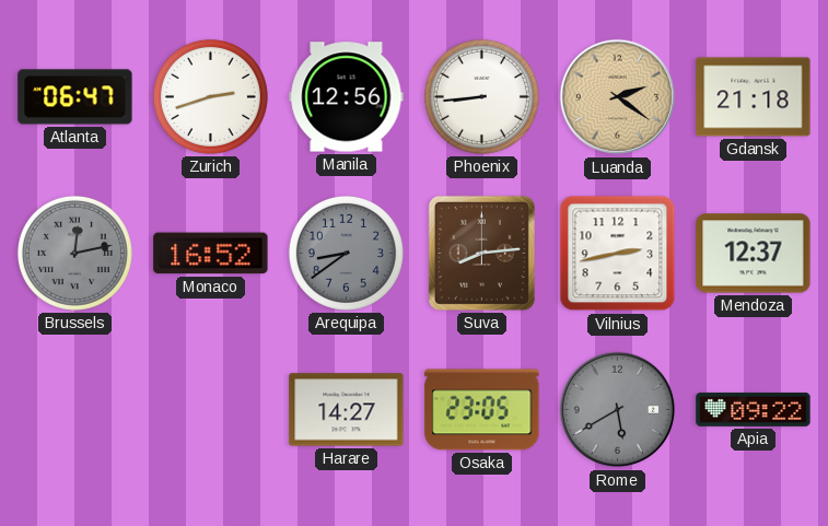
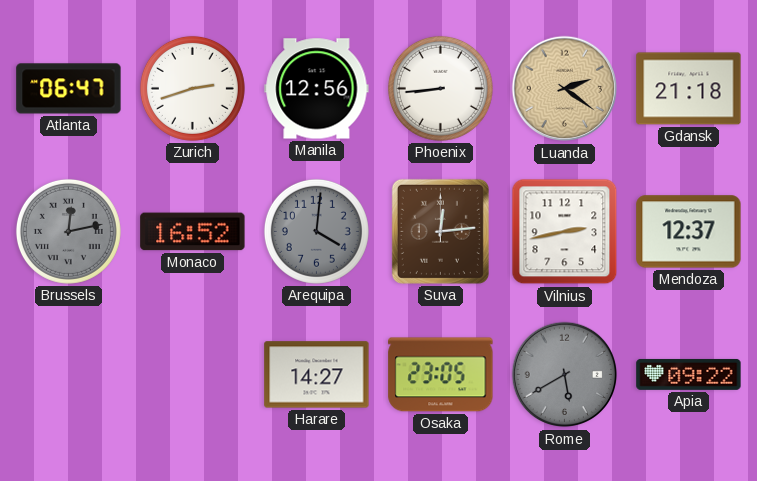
Arequipa: 8:39 -> 4:01
Suva: 8:14 -> 12:14
